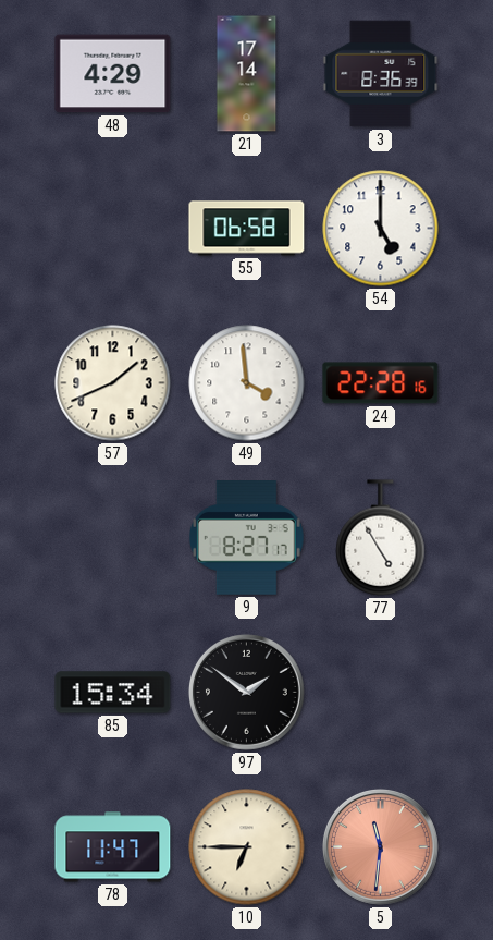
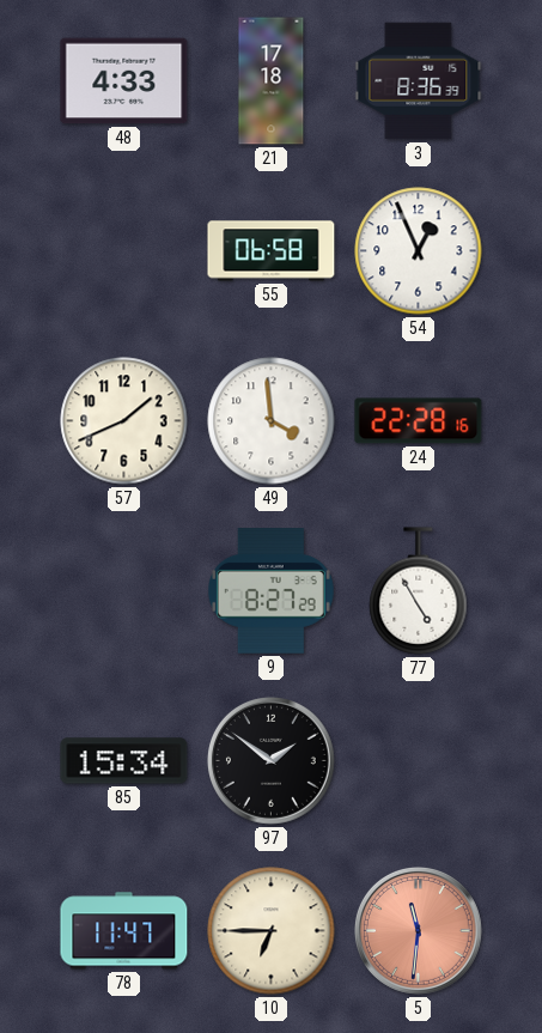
48: 4:29 -> 4:33
21: 17:14 -> 17:18
54: 5:00 -> 12:56
9: 8:27:17 -> 8:27:29
